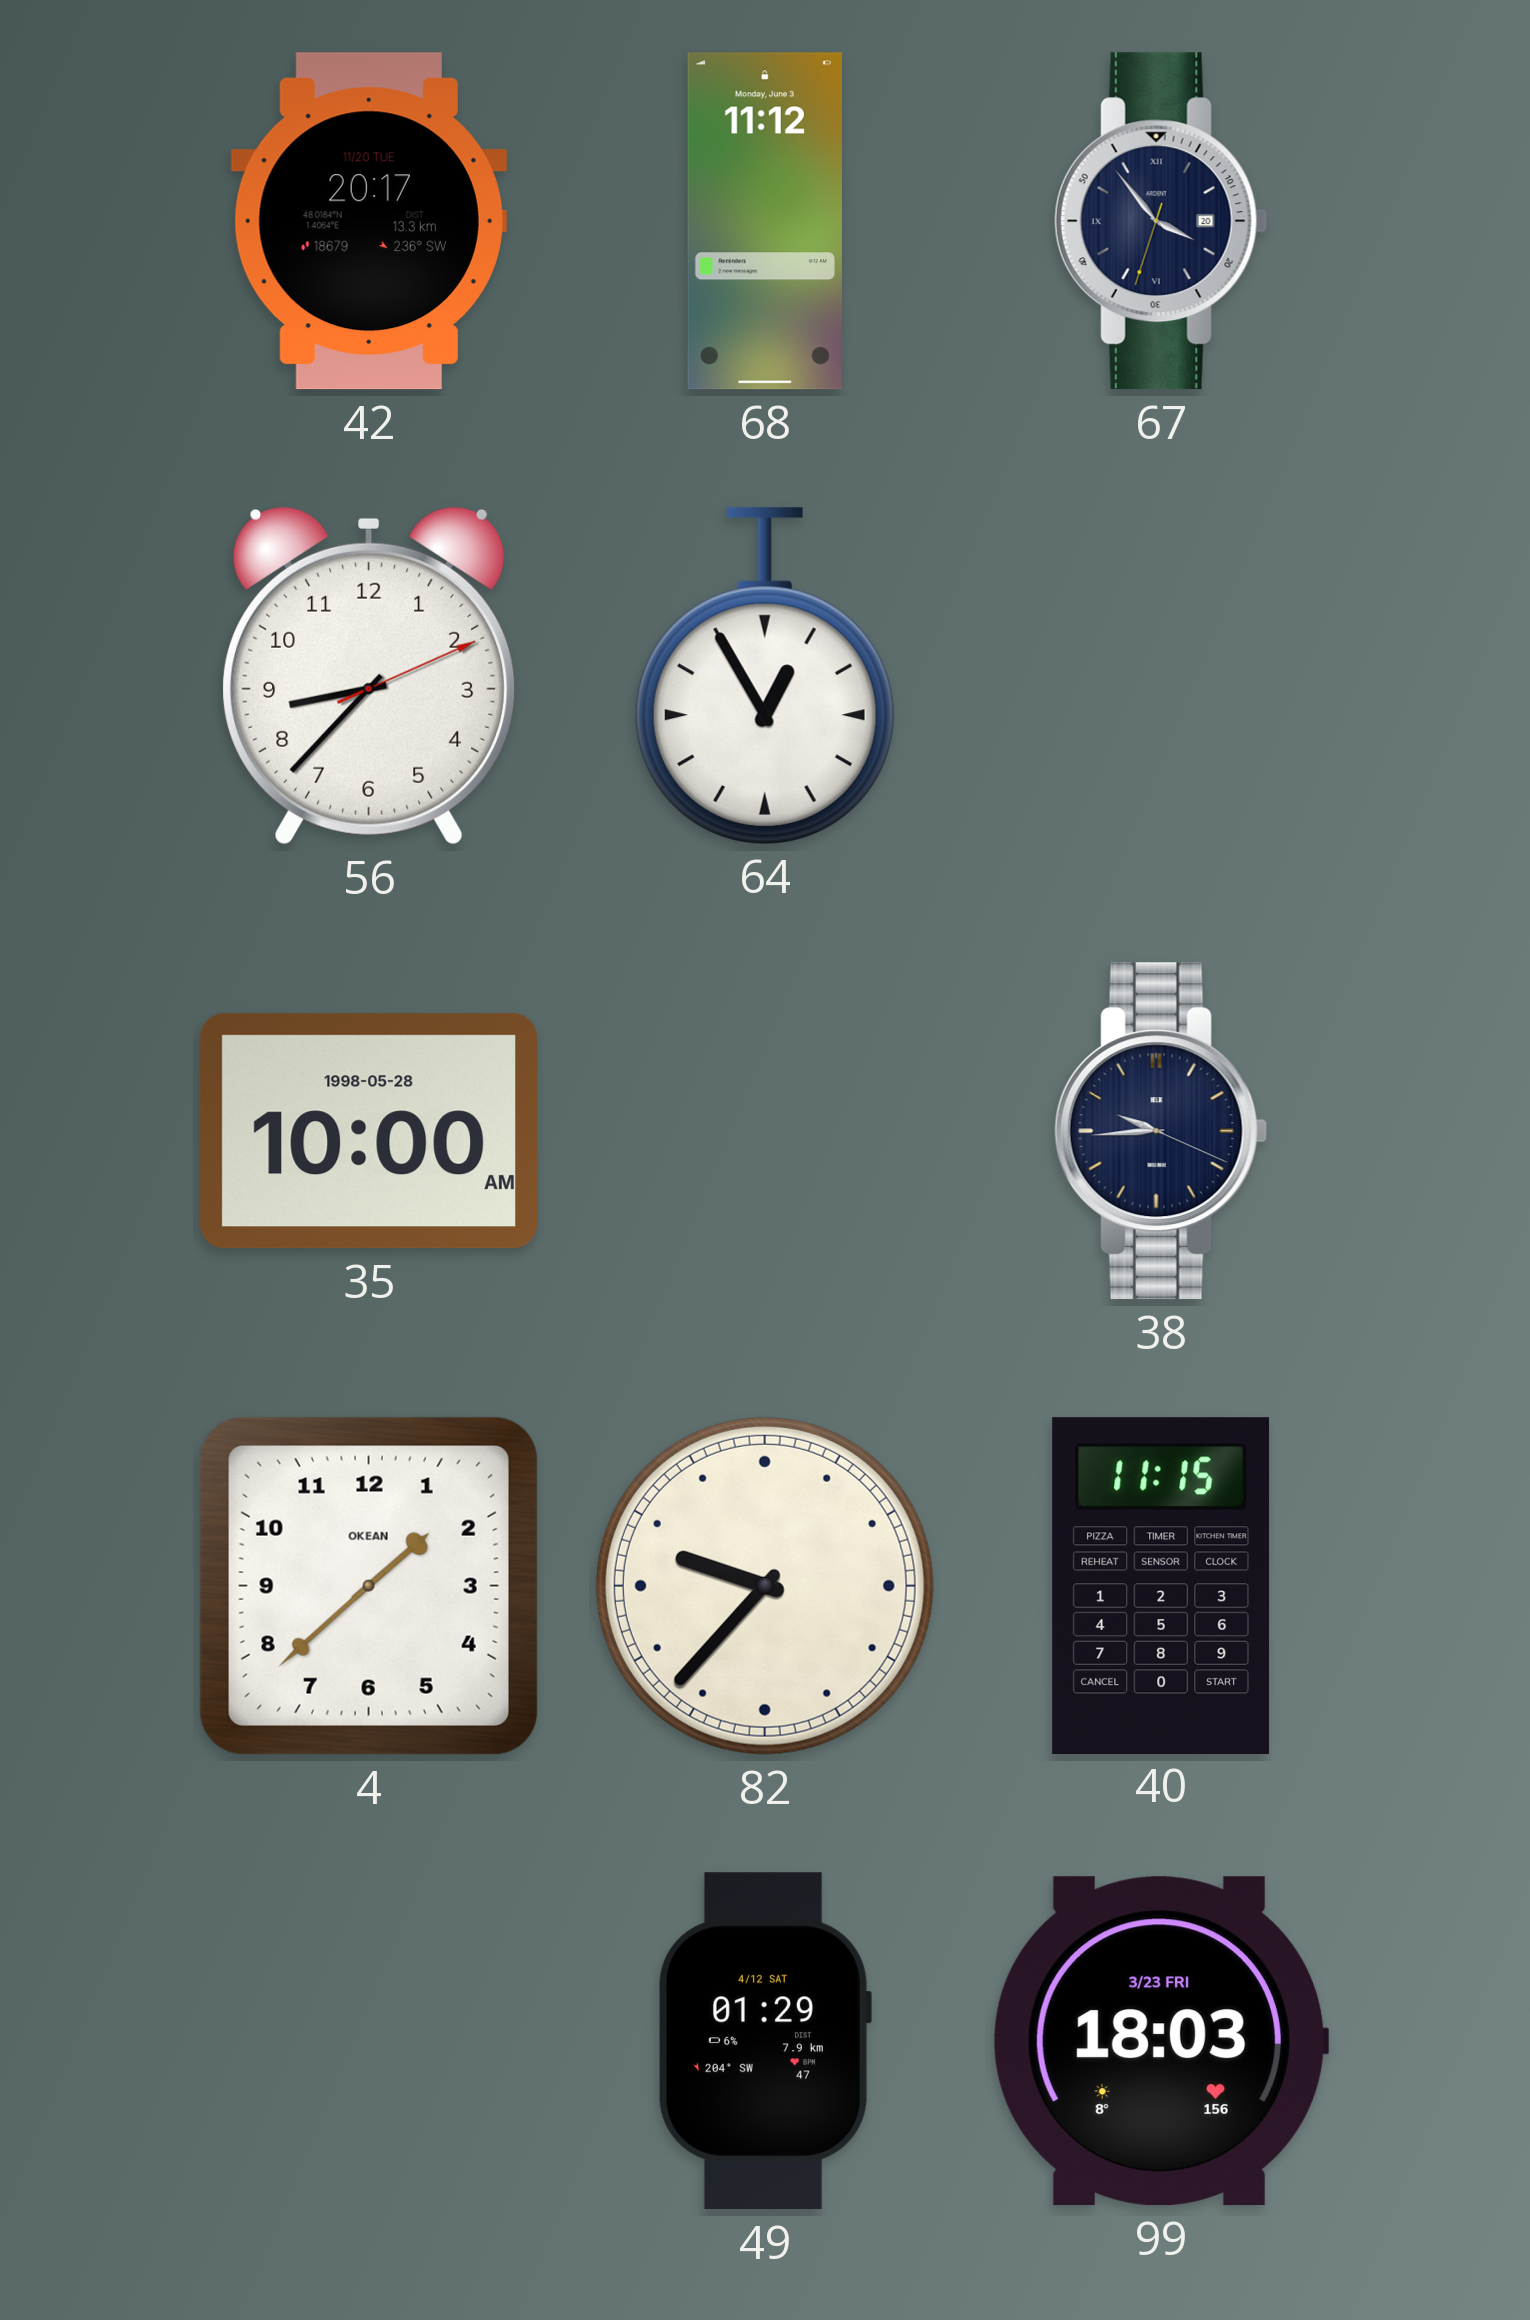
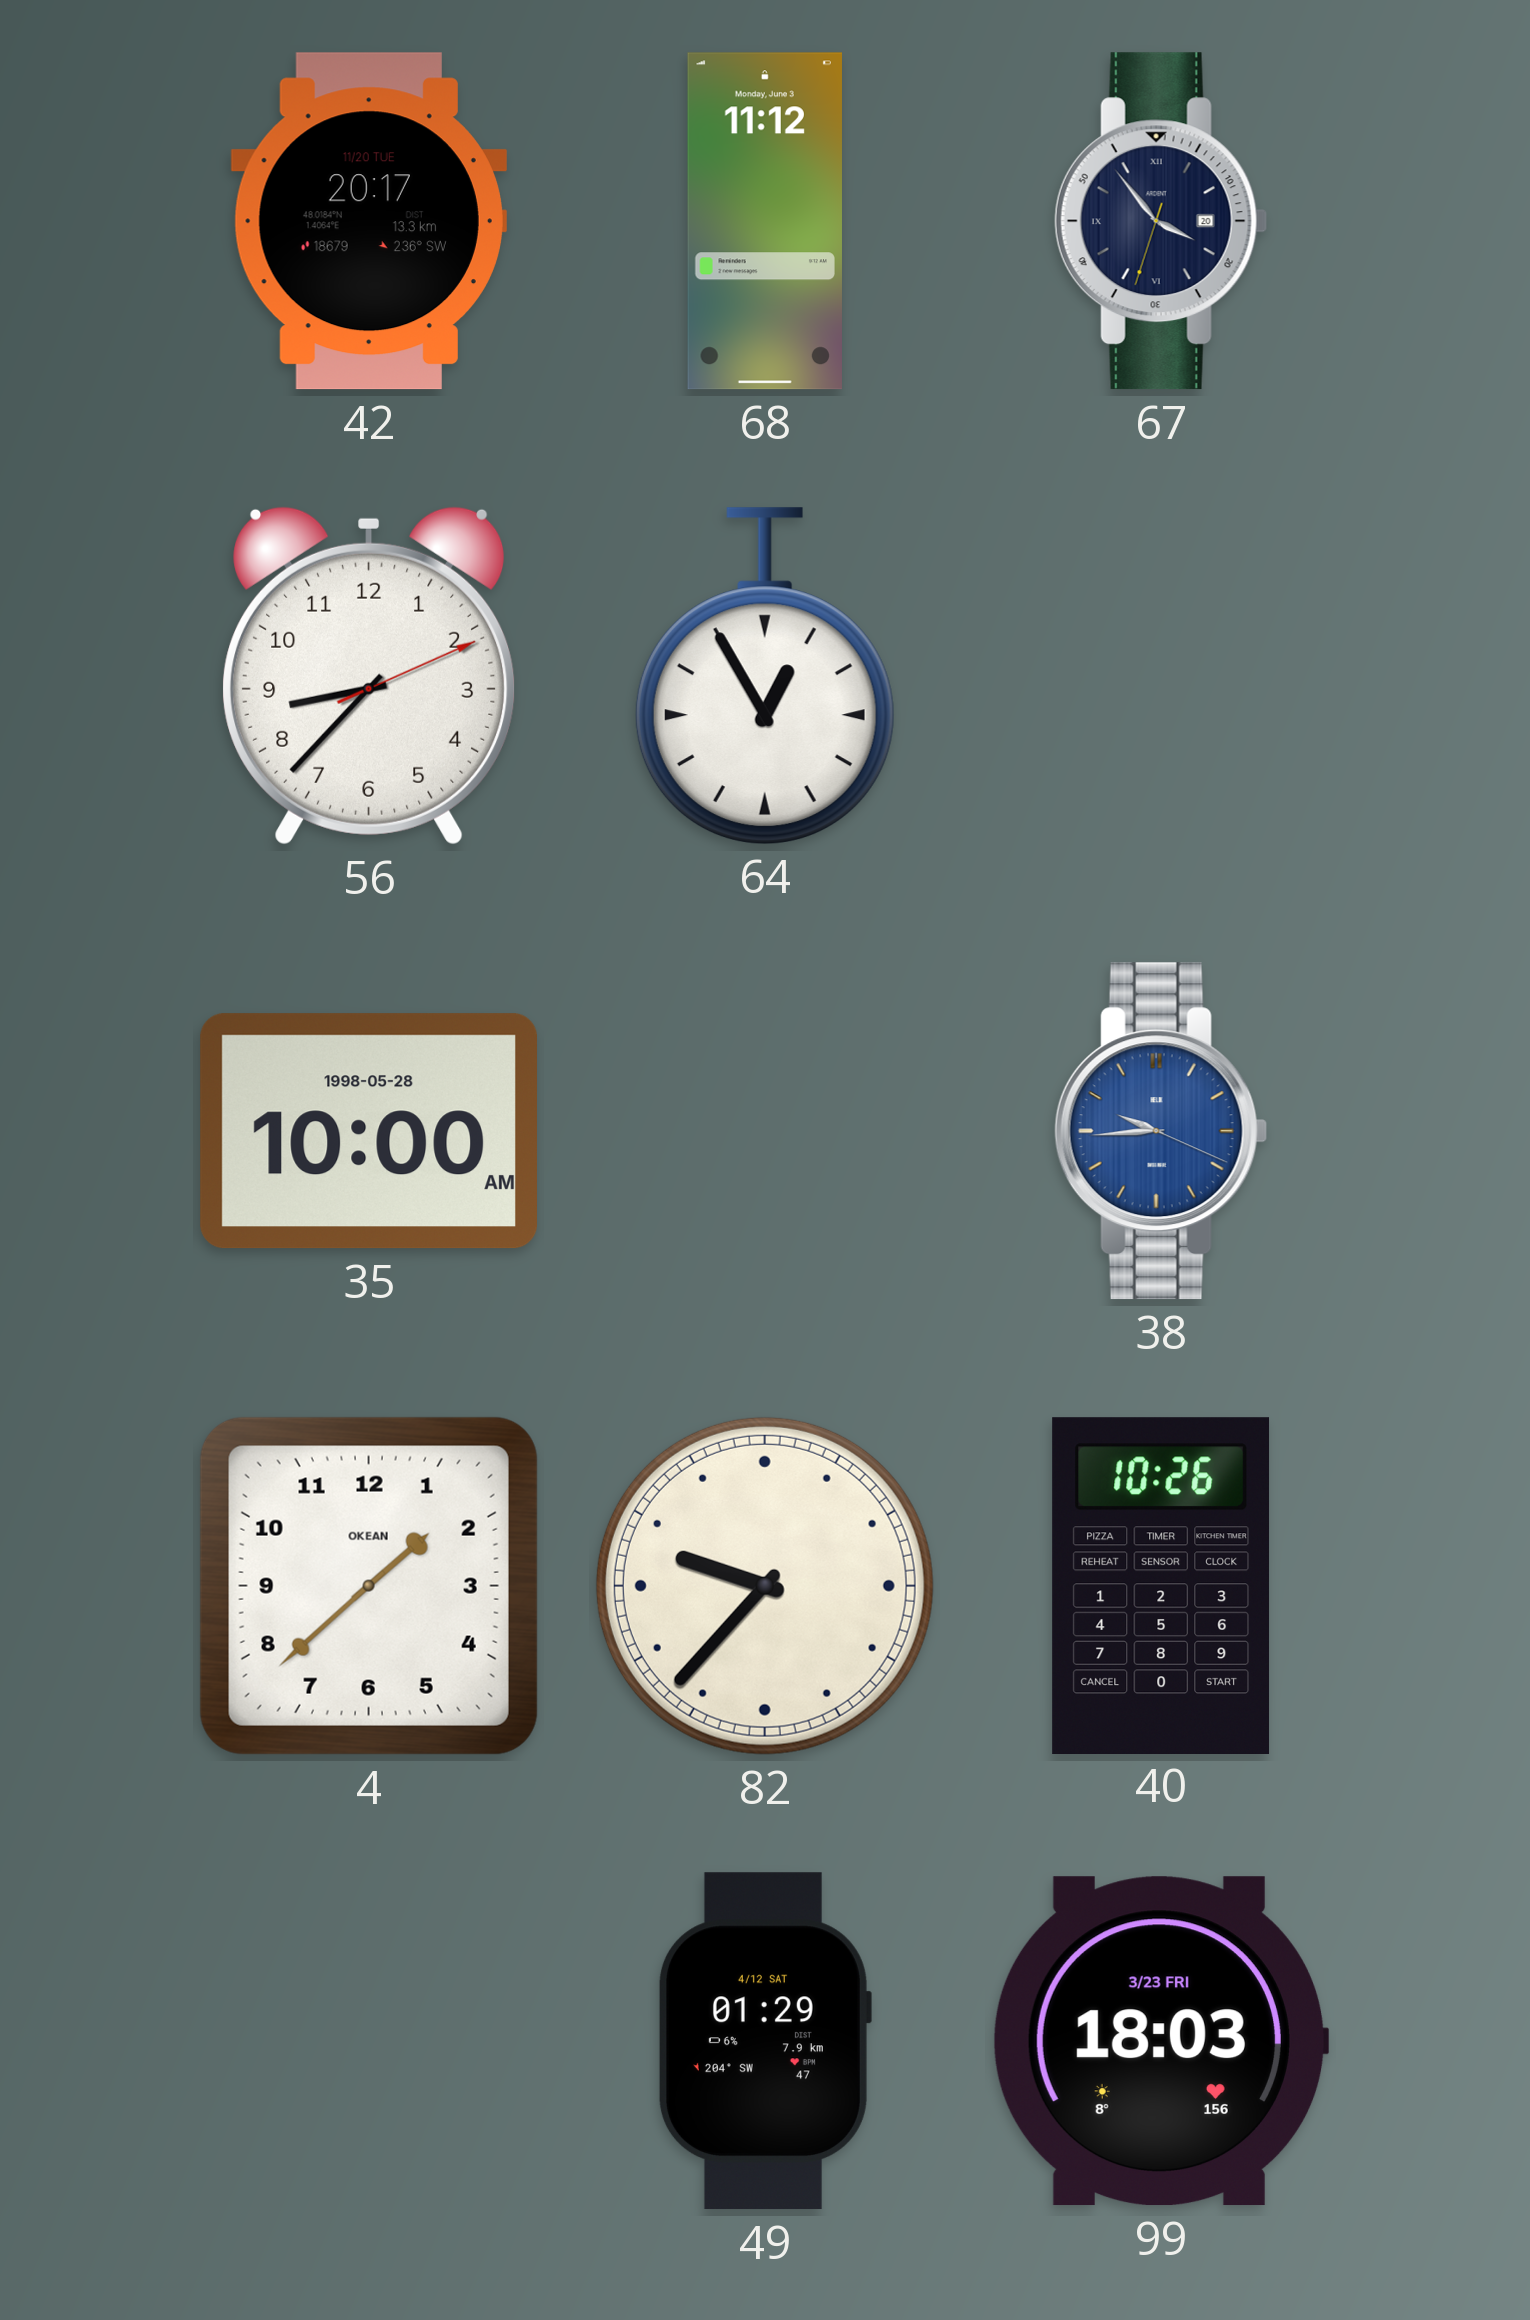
38 dial: navy -> blue
40: 11:15 -> 10:26
